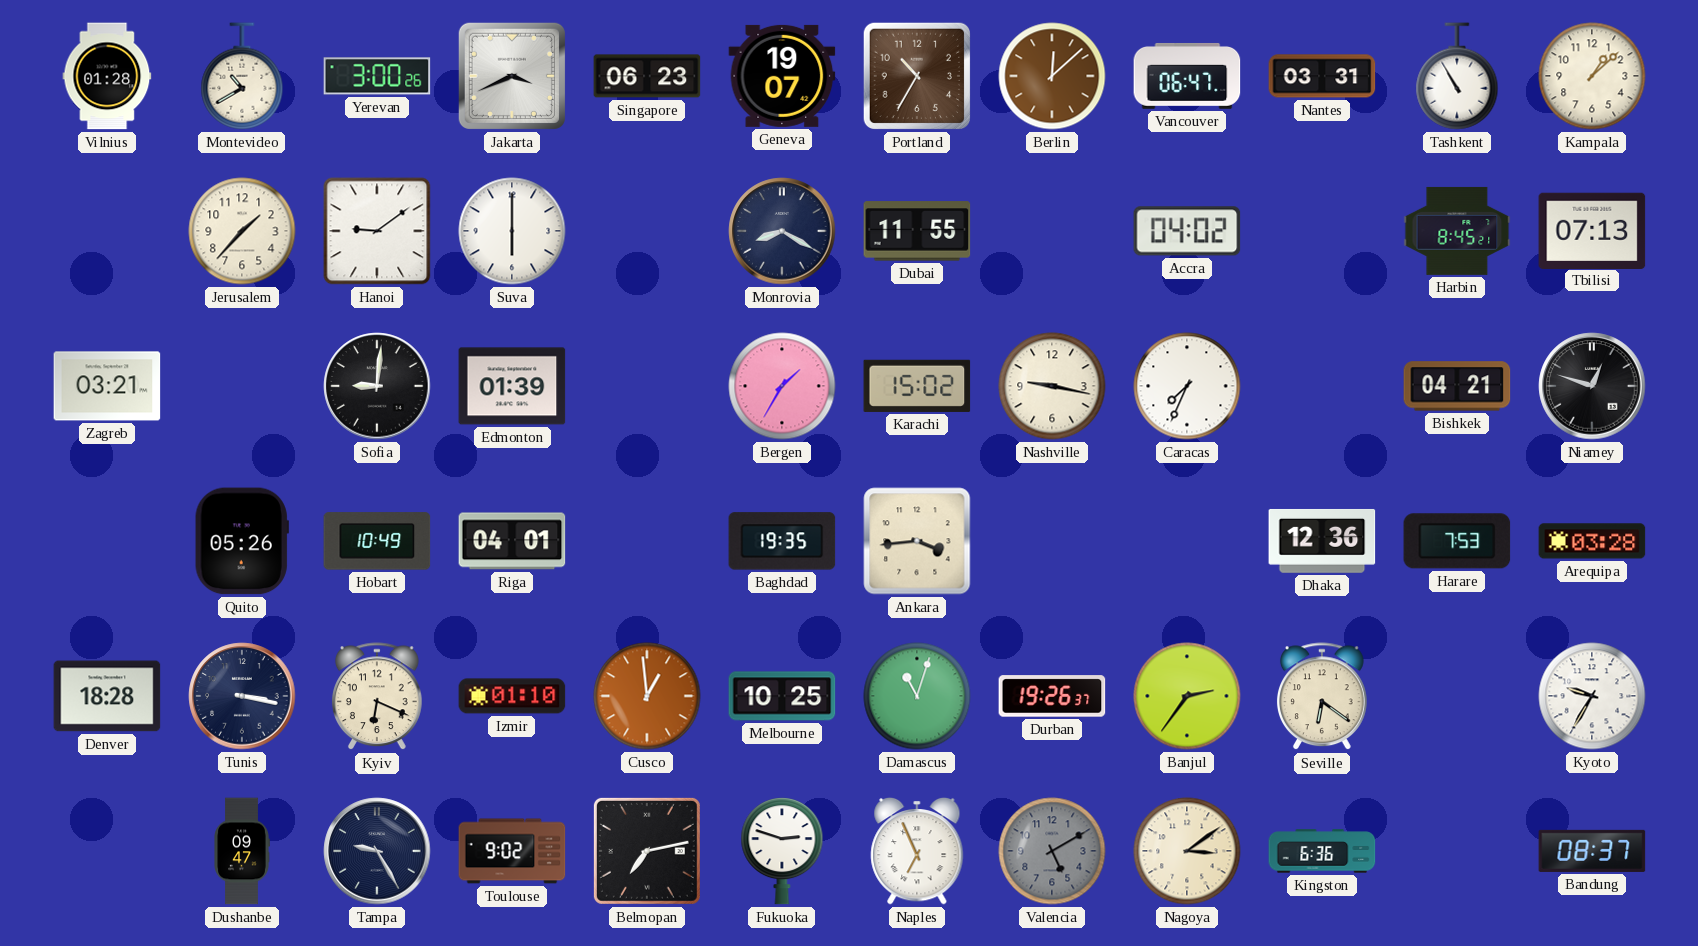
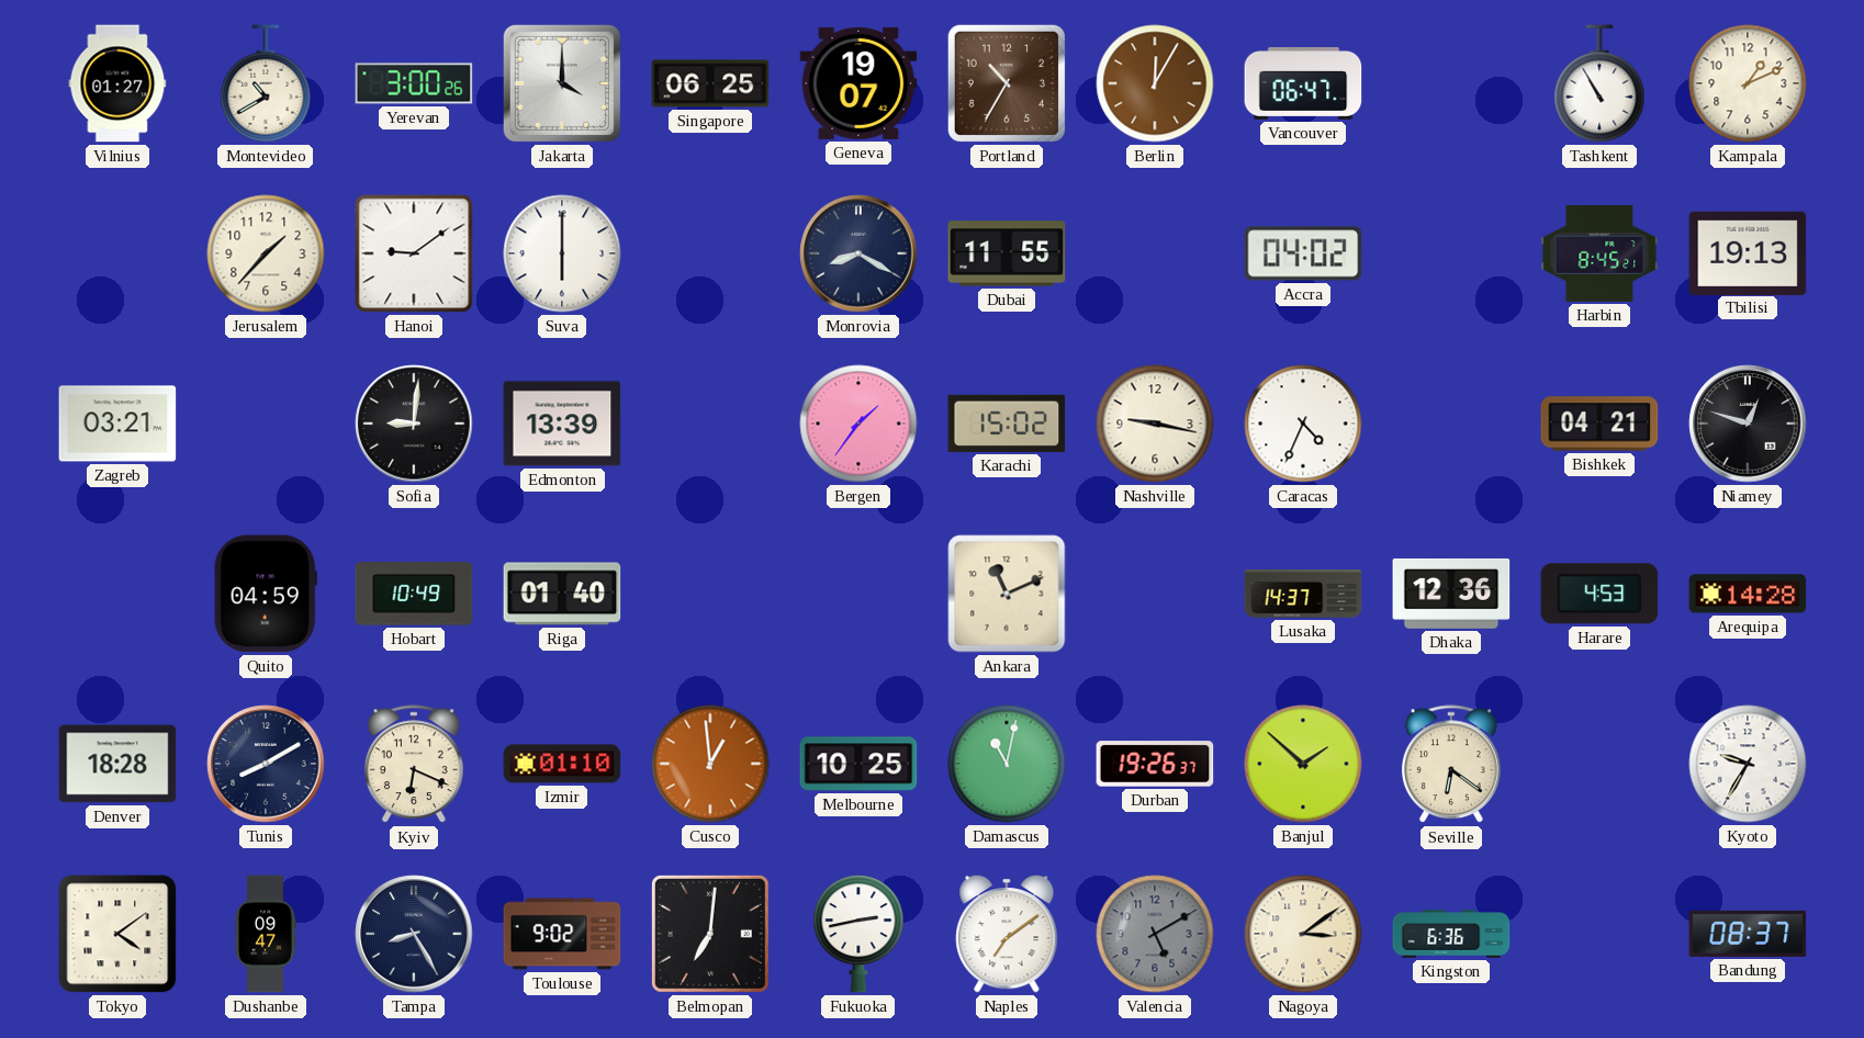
Vilnius: 01:28 -> 01:27
Jakarta: 3:41 -> 4:00
Singapore: 06:23 -> 06:25
Berlin: 12:08 -> 12:05
Nantes: 03:31 -> none
Kampala: 1:08 -> 1:11
Tbilisi: 07:13 -> 19:13
Edmonton: 01:39 -> 13:39
Bergen: 1:35 -> 1:36
Caracas: 7:34 -> 4:34
Quito: 05:26 -> 04:59
Riga: 04:01 -> 01:40
Baghdad: 19:35 -> none
Ankara: 3:44 -> 11:11
Lusaka: none -> 14:37
Harare: 7:53 -> 4:53
Arequipa: 03:28 -> 14:28
Tunis: 3:17 -> 8:10
Damascus: 11:03 -> 11:02
Banjul: 2:36 -> 1:52
Tokyo: none -> 4:09
Tampa: 9:25 -> 8:25
Belmopan: 7:13 -> 7:01
Fukuoka: 2:48 -> 2:43
Naples: 6:56 -> 7:09
